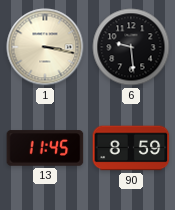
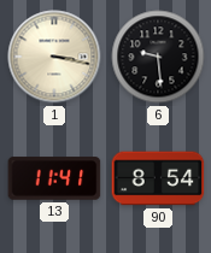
13: 11:45 -> 11:41
90: 8:59 -> 8:54
